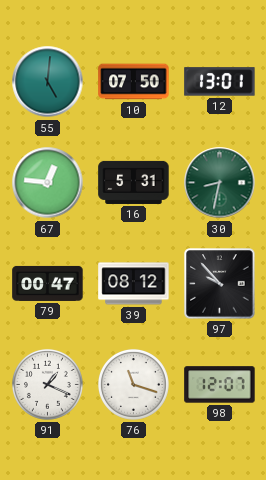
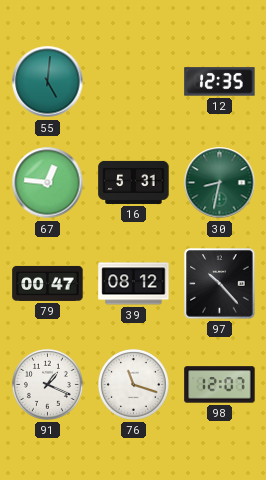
10: 07:50 -> none
12: 13:01 -> 12:35
97: 9:53 -> 10:23
